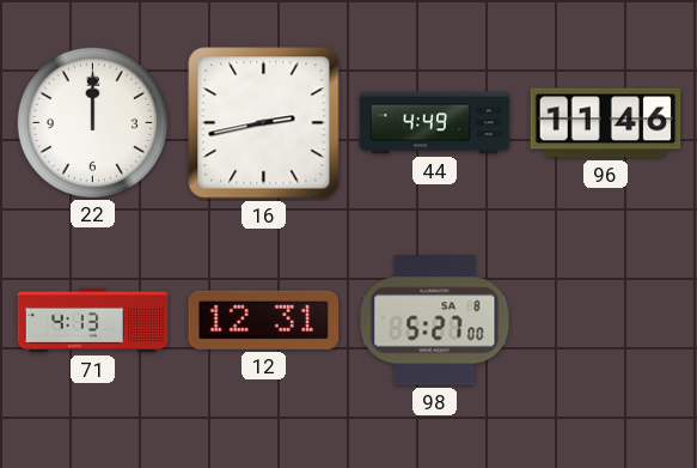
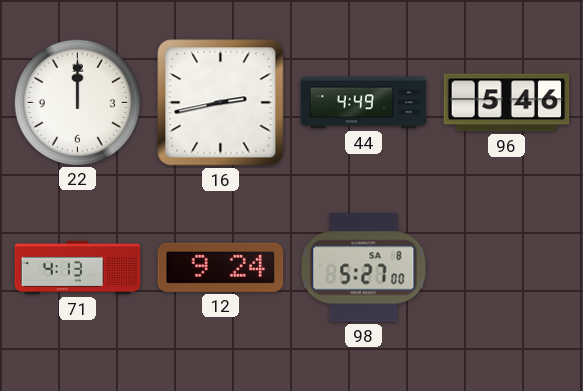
96: 11:46 -> 5:46
12: 12:31 -> 9:24
